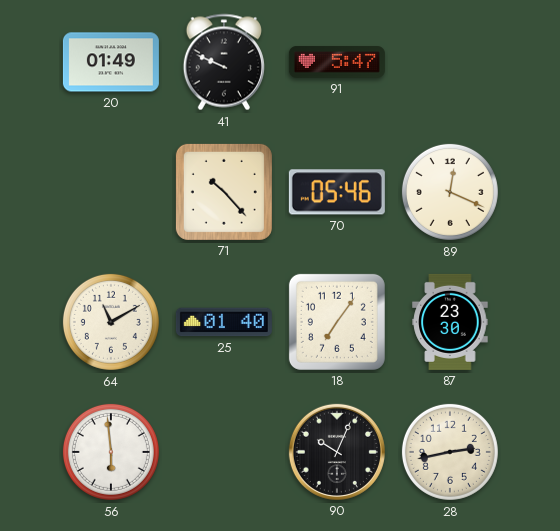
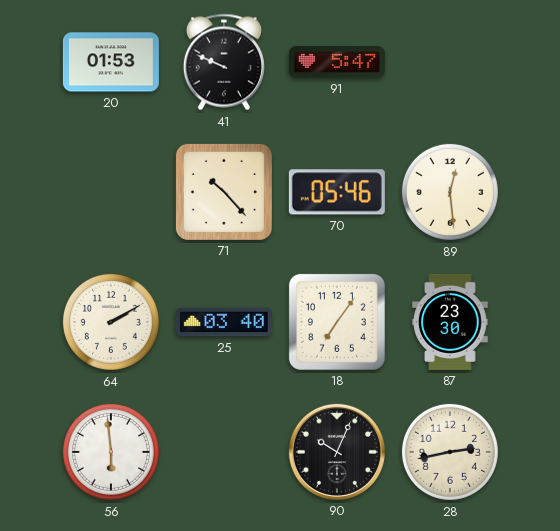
20: 01:49 -> 01:53
89: 12:19 -> 12:29
64: 11:10 -> 2:10
25: 01:40 -> 03:40
